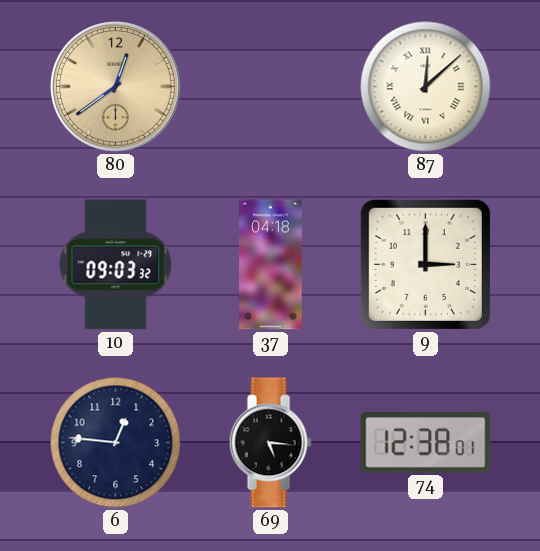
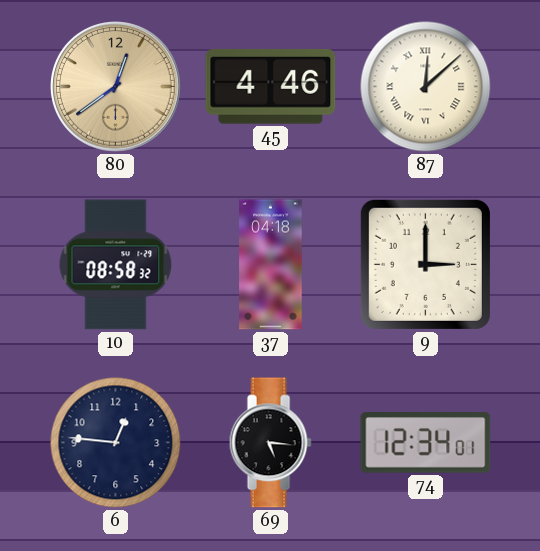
45: none -> 4:46
10: 09:03 -> 08:58
74: 12:38 -> 12:34
